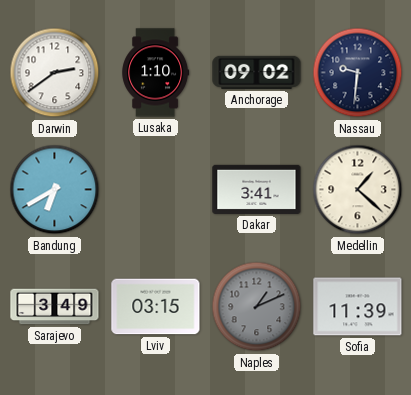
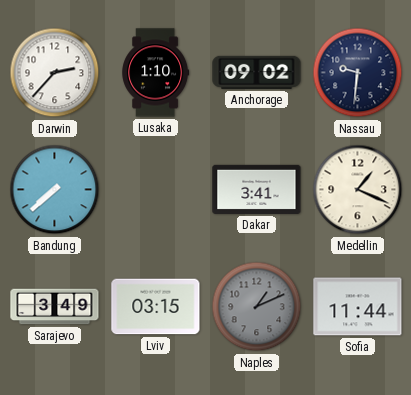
Darwin: 2:39 -> 2:37
Bandung: 6:40 -> 7:38
Medellin: 1:22 -> 1:19
Sofia: 11:39 -> 11:44
